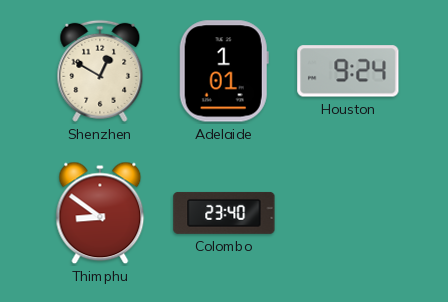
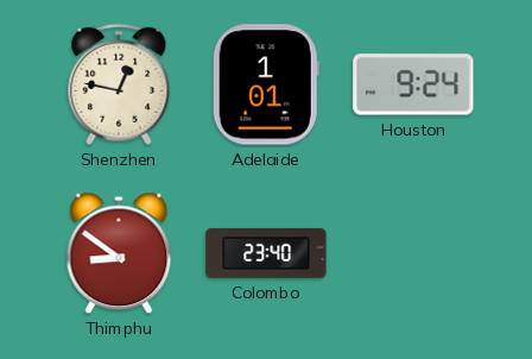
Shenzhen: 12:50 -> 12:47
